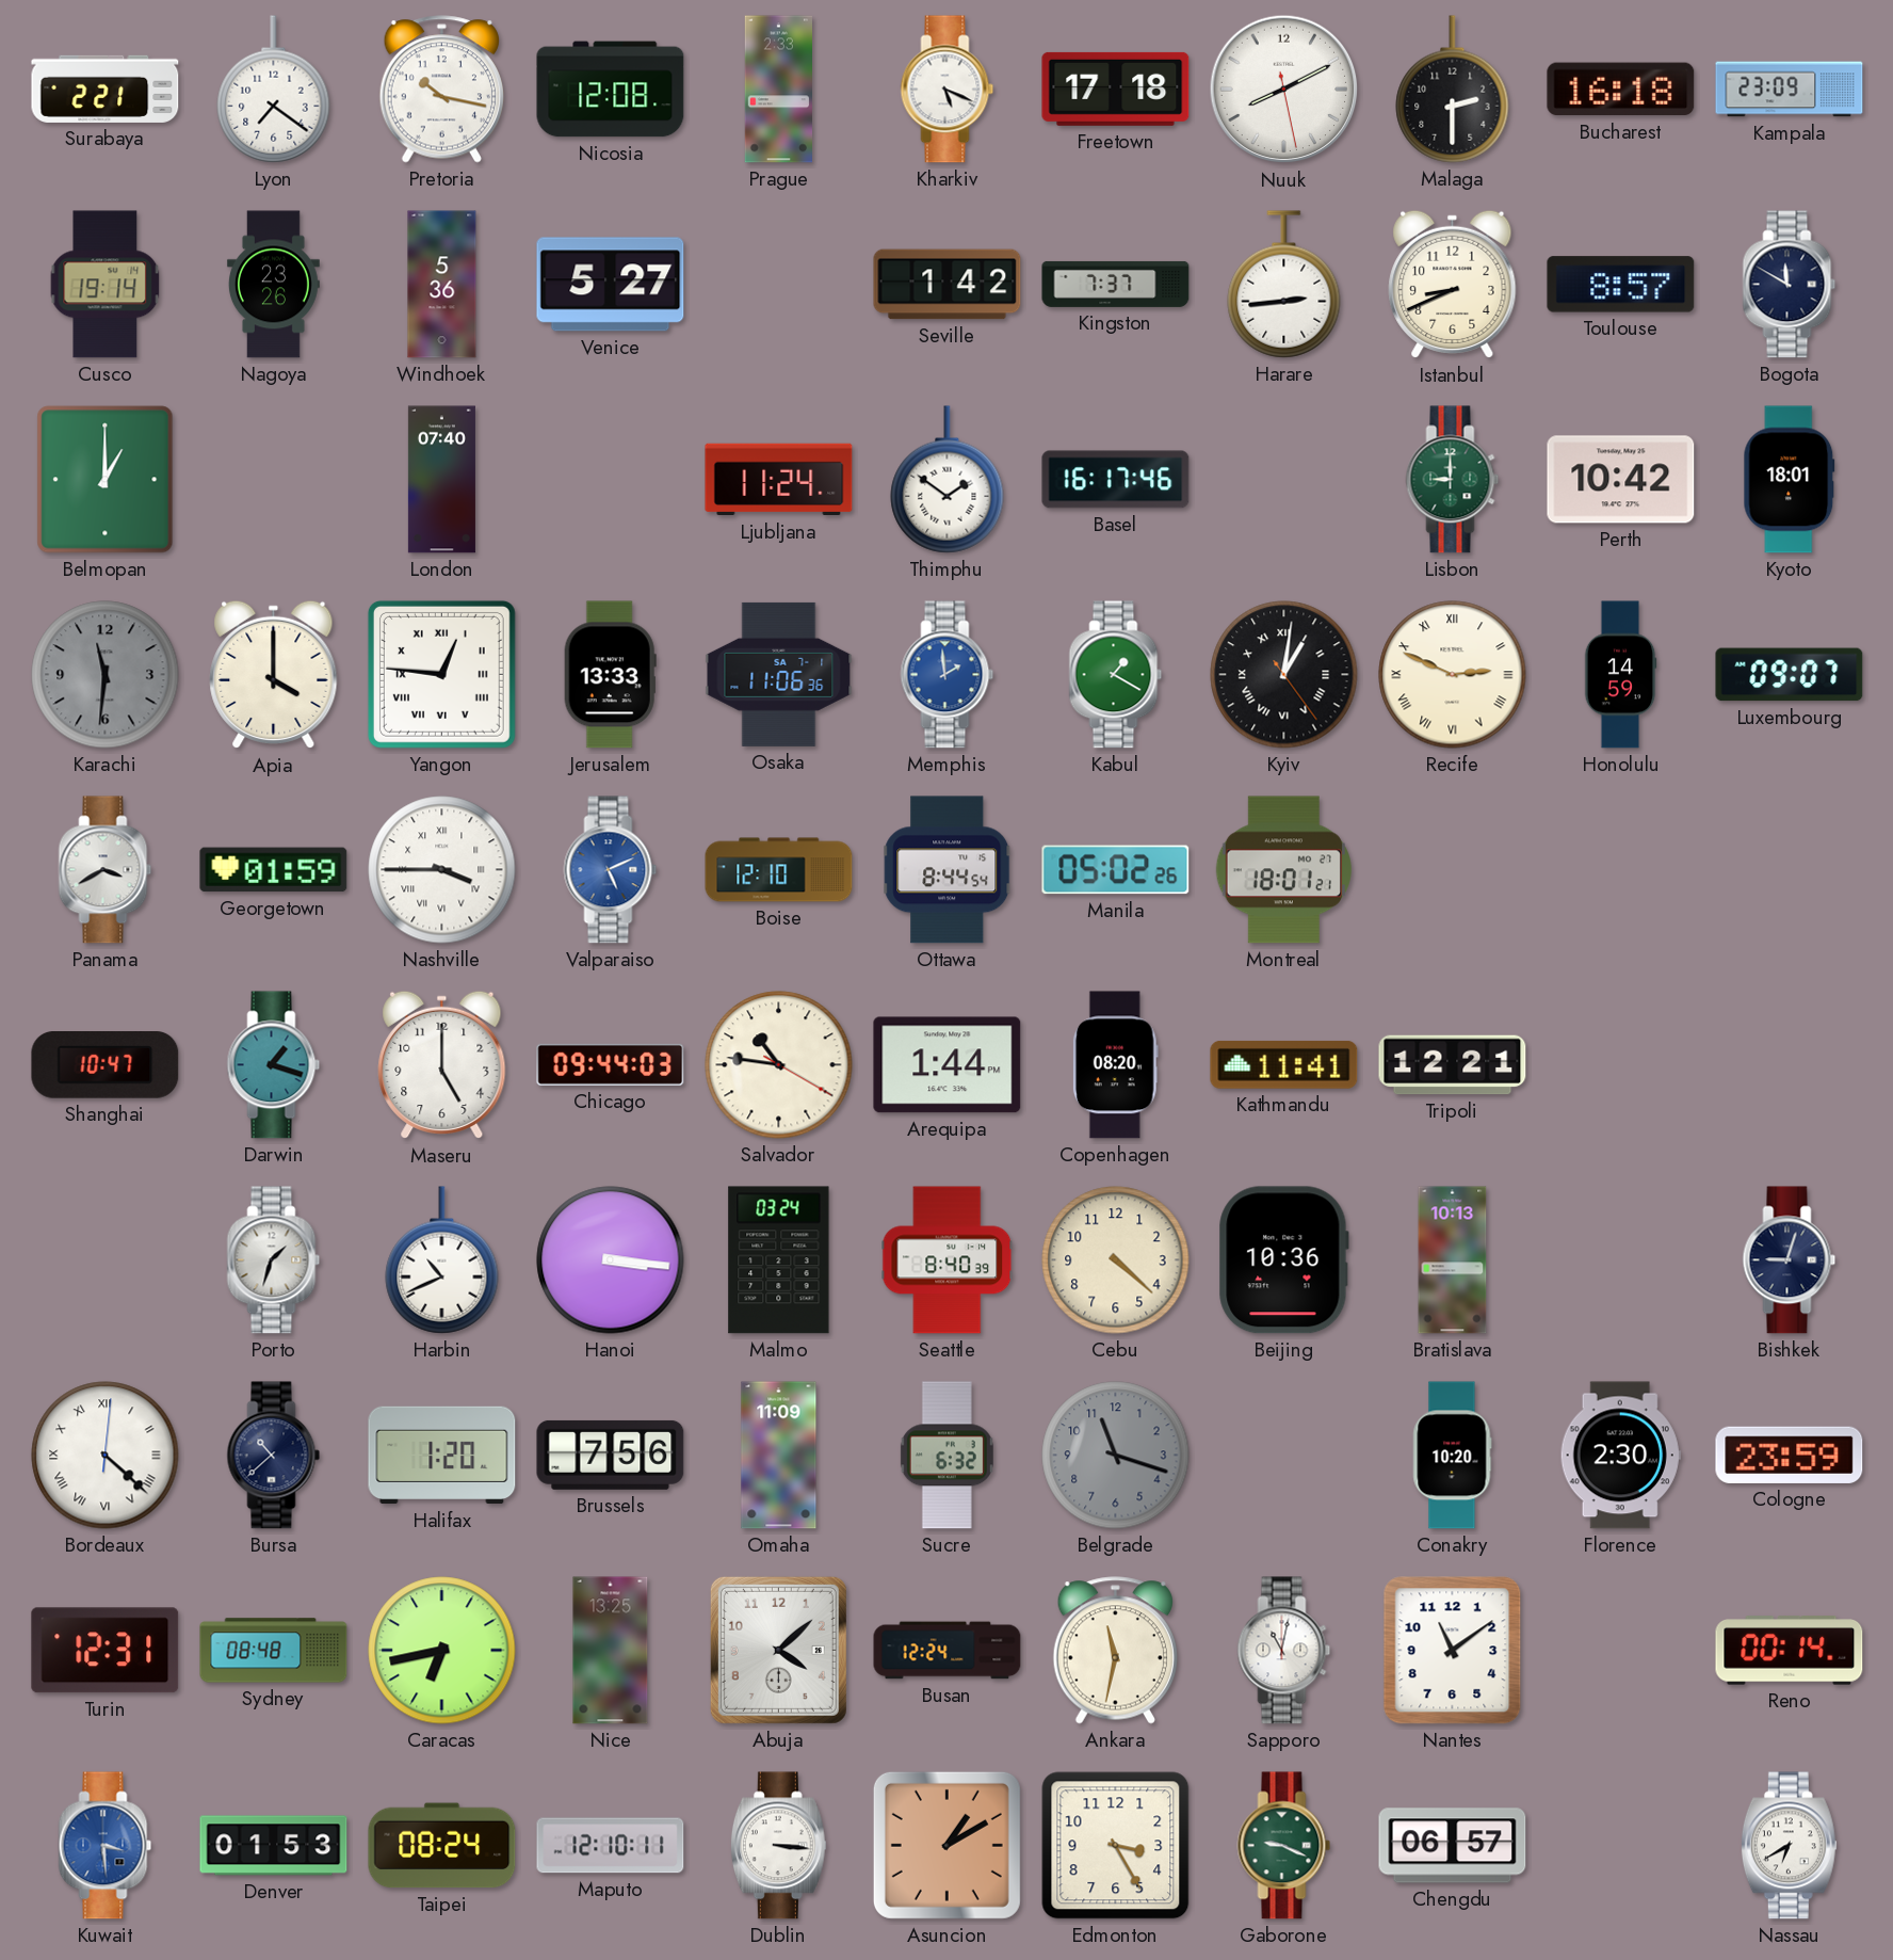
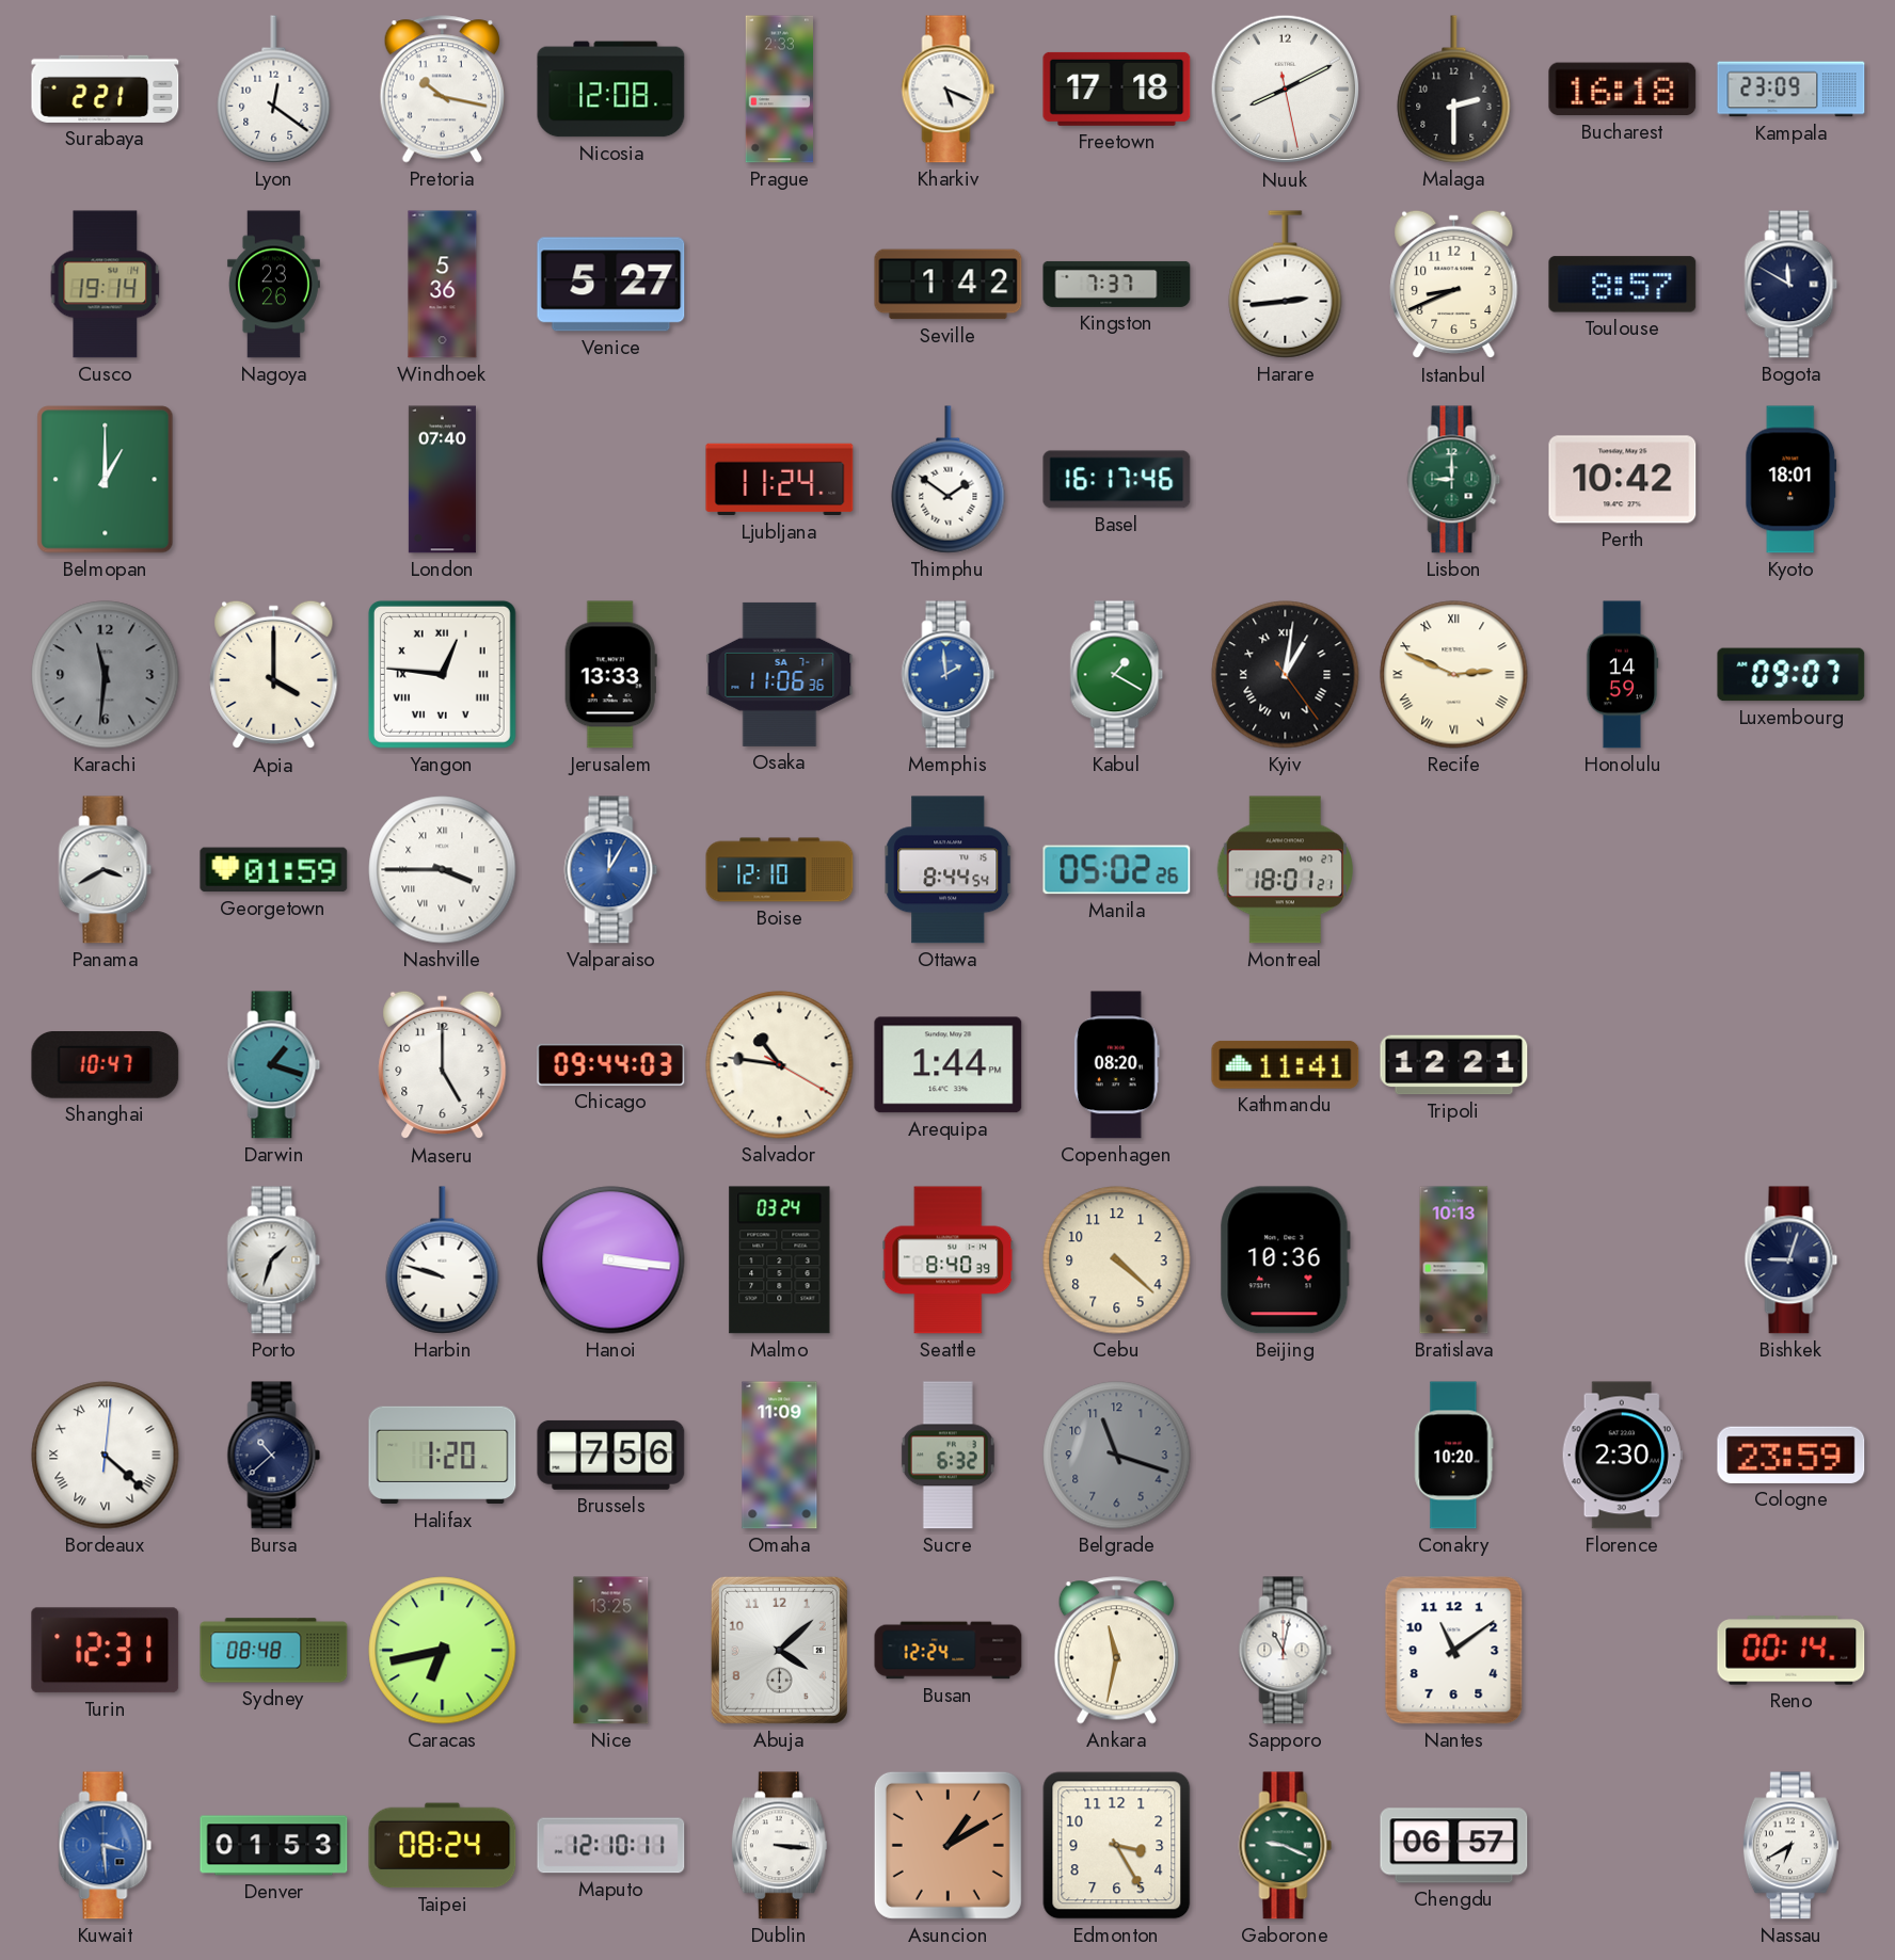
Lyon: 7:21 -> 12:21
Valparaiso: 5:11 -> 12:05
Harbin: 10:41 -> 9:48
